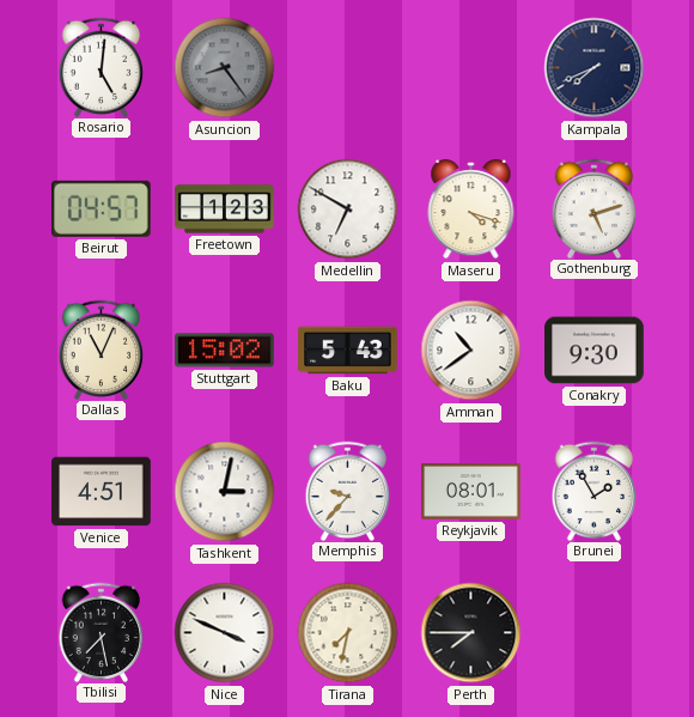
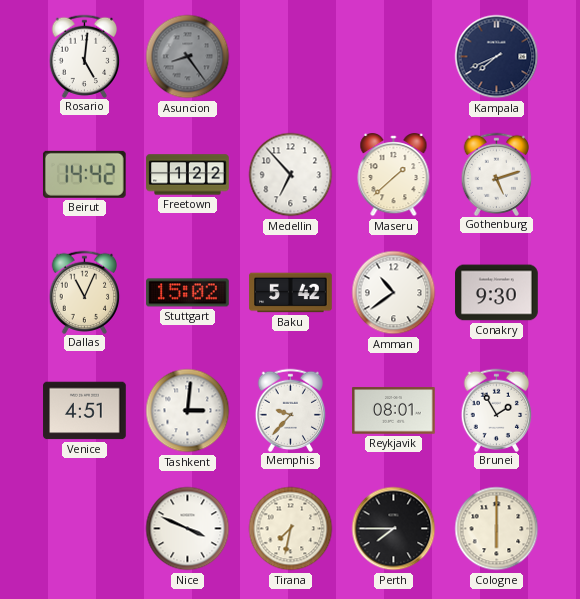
Beirut: 04:57 -> 14:42
Freetown: 1:23 -> 1:22
Medellin: 6:50 -> 6:53
Maseru: 4:18 -> 1:38
Baku: 5:43 -> 5:42
Tashkent: 3:02 -> 3:01
Tbilisi: 7:28 -> none
Cologne: none -> 6:00
